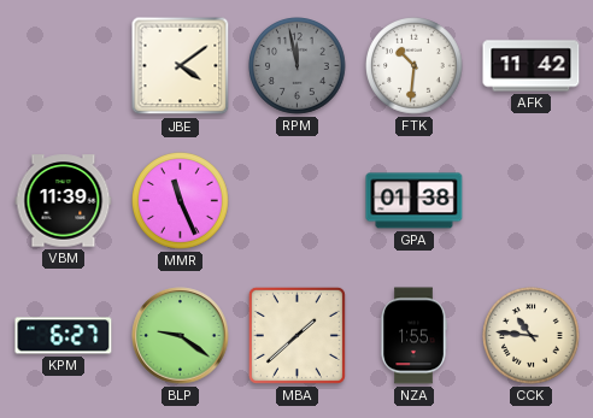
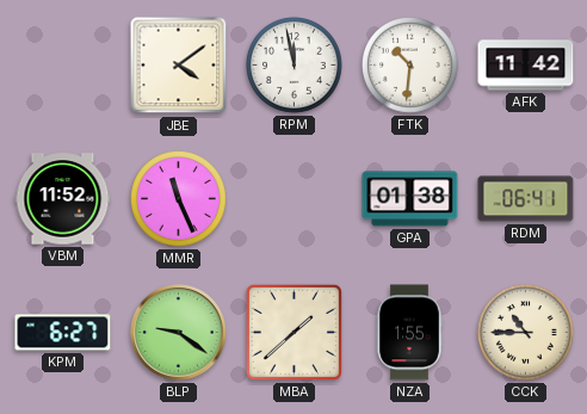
RPM dial: grey -> white
VBM: 11:39 -> 11:52
RDM: none -> 06:41
CCK: 10:46 -> 10:45
